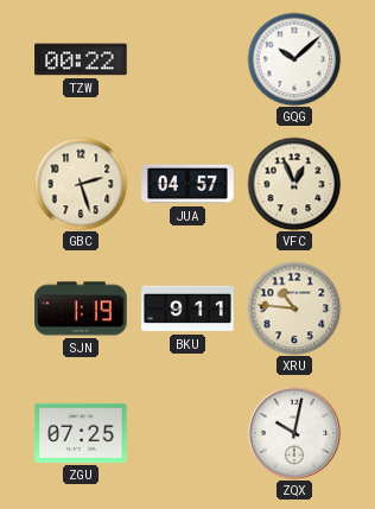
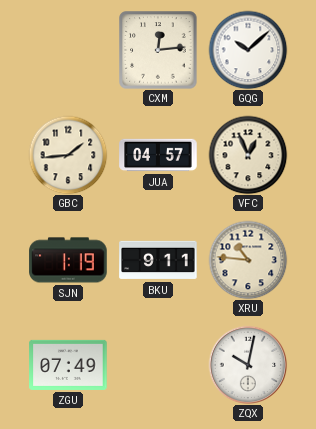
TZW: 00:22 -> none
CXM: none -> 12:14
GBC: 2:27 -> 1:44
ZGU: 07:25 -> 07:49
